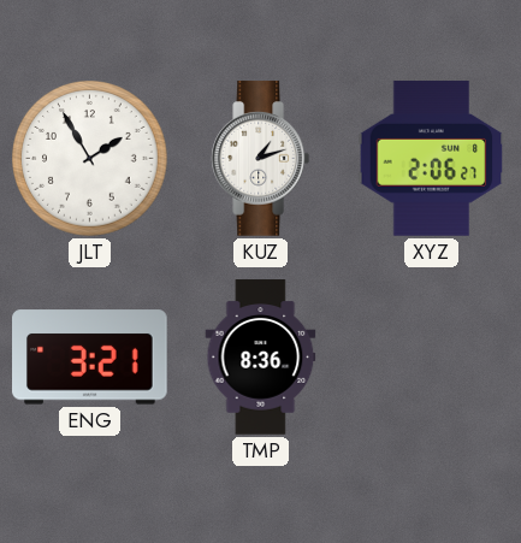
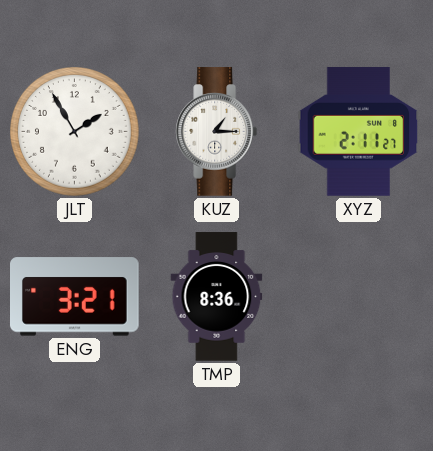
KUZ: 1:12 -> 1:15
XYZ: 2:06 -> 2:11
